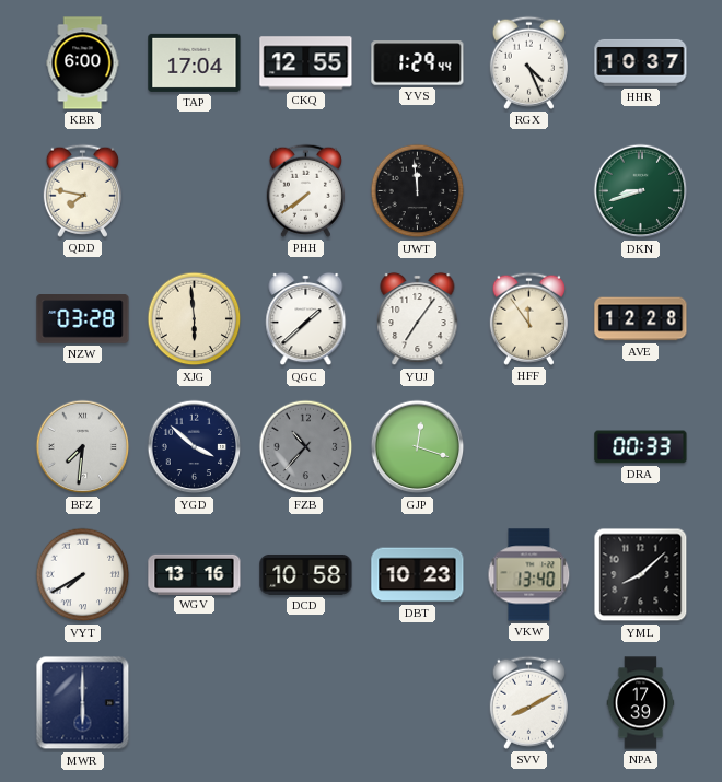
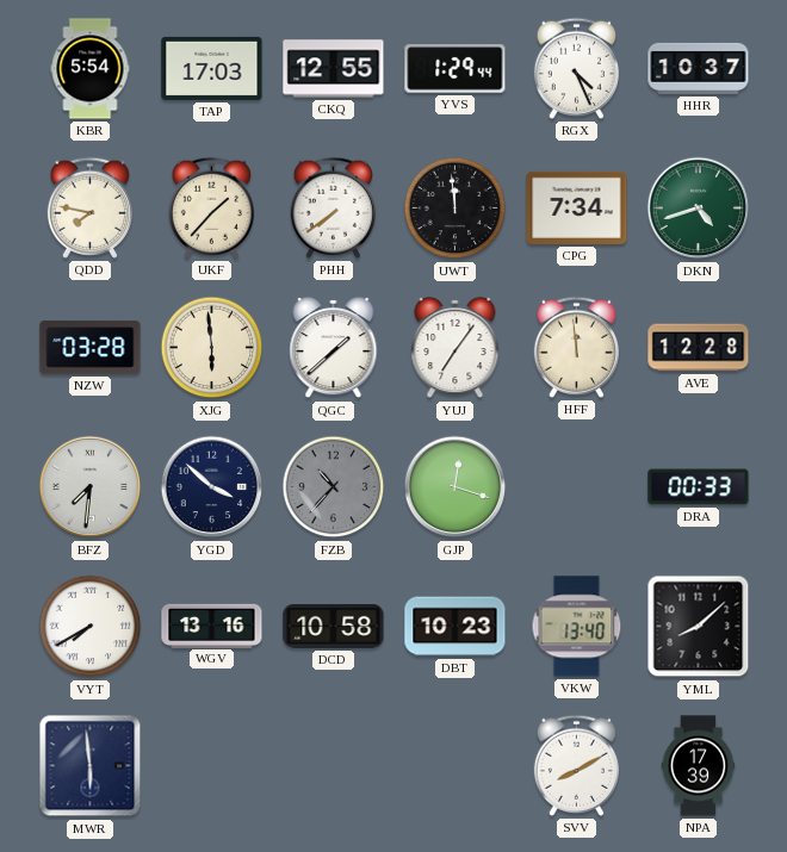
KBR: 6:00 -> 5:54
TAP: 17:04 -> 17:03
UKF: none -> 1:37
CPG: none -> 7:34
DKN: 8:42 -> 4:42
HFF: 11:54 -> 11:59
MWR: 6:00 -> 5:59
